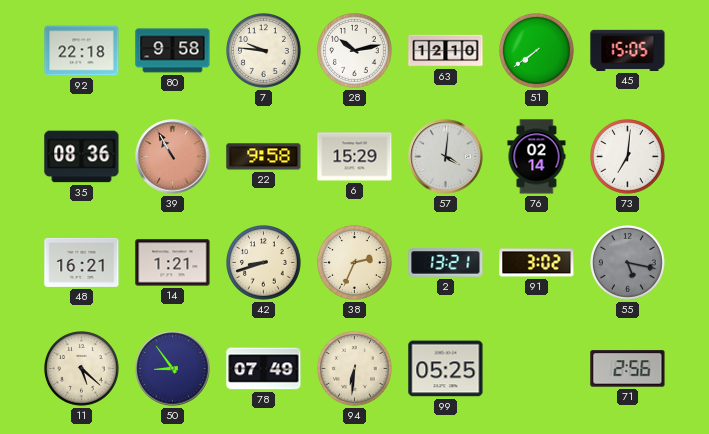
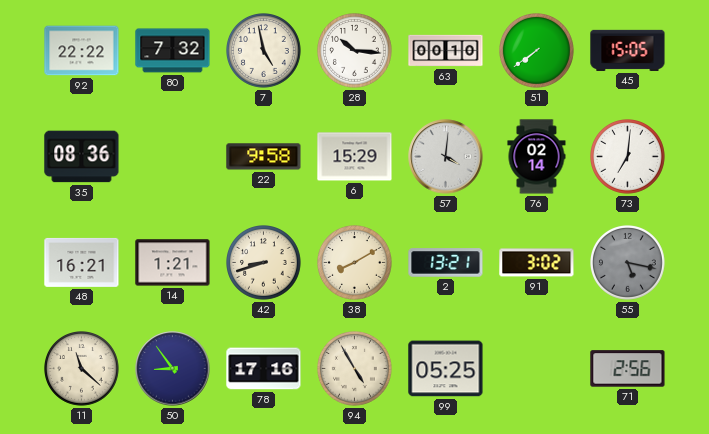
92: 22:18 -> 22:22
80: 9:58 -> 7:32
7: 9:46 -> 4:58
28: 10:13 -> 10:16
63: 12:10 -> 00:10
39: 10:55 -> none
38: 2:34 -> 8:10
11: 5:22 -> 11:22
78: 07:49 -> 17:16
94: 6:31 -> 4:55
